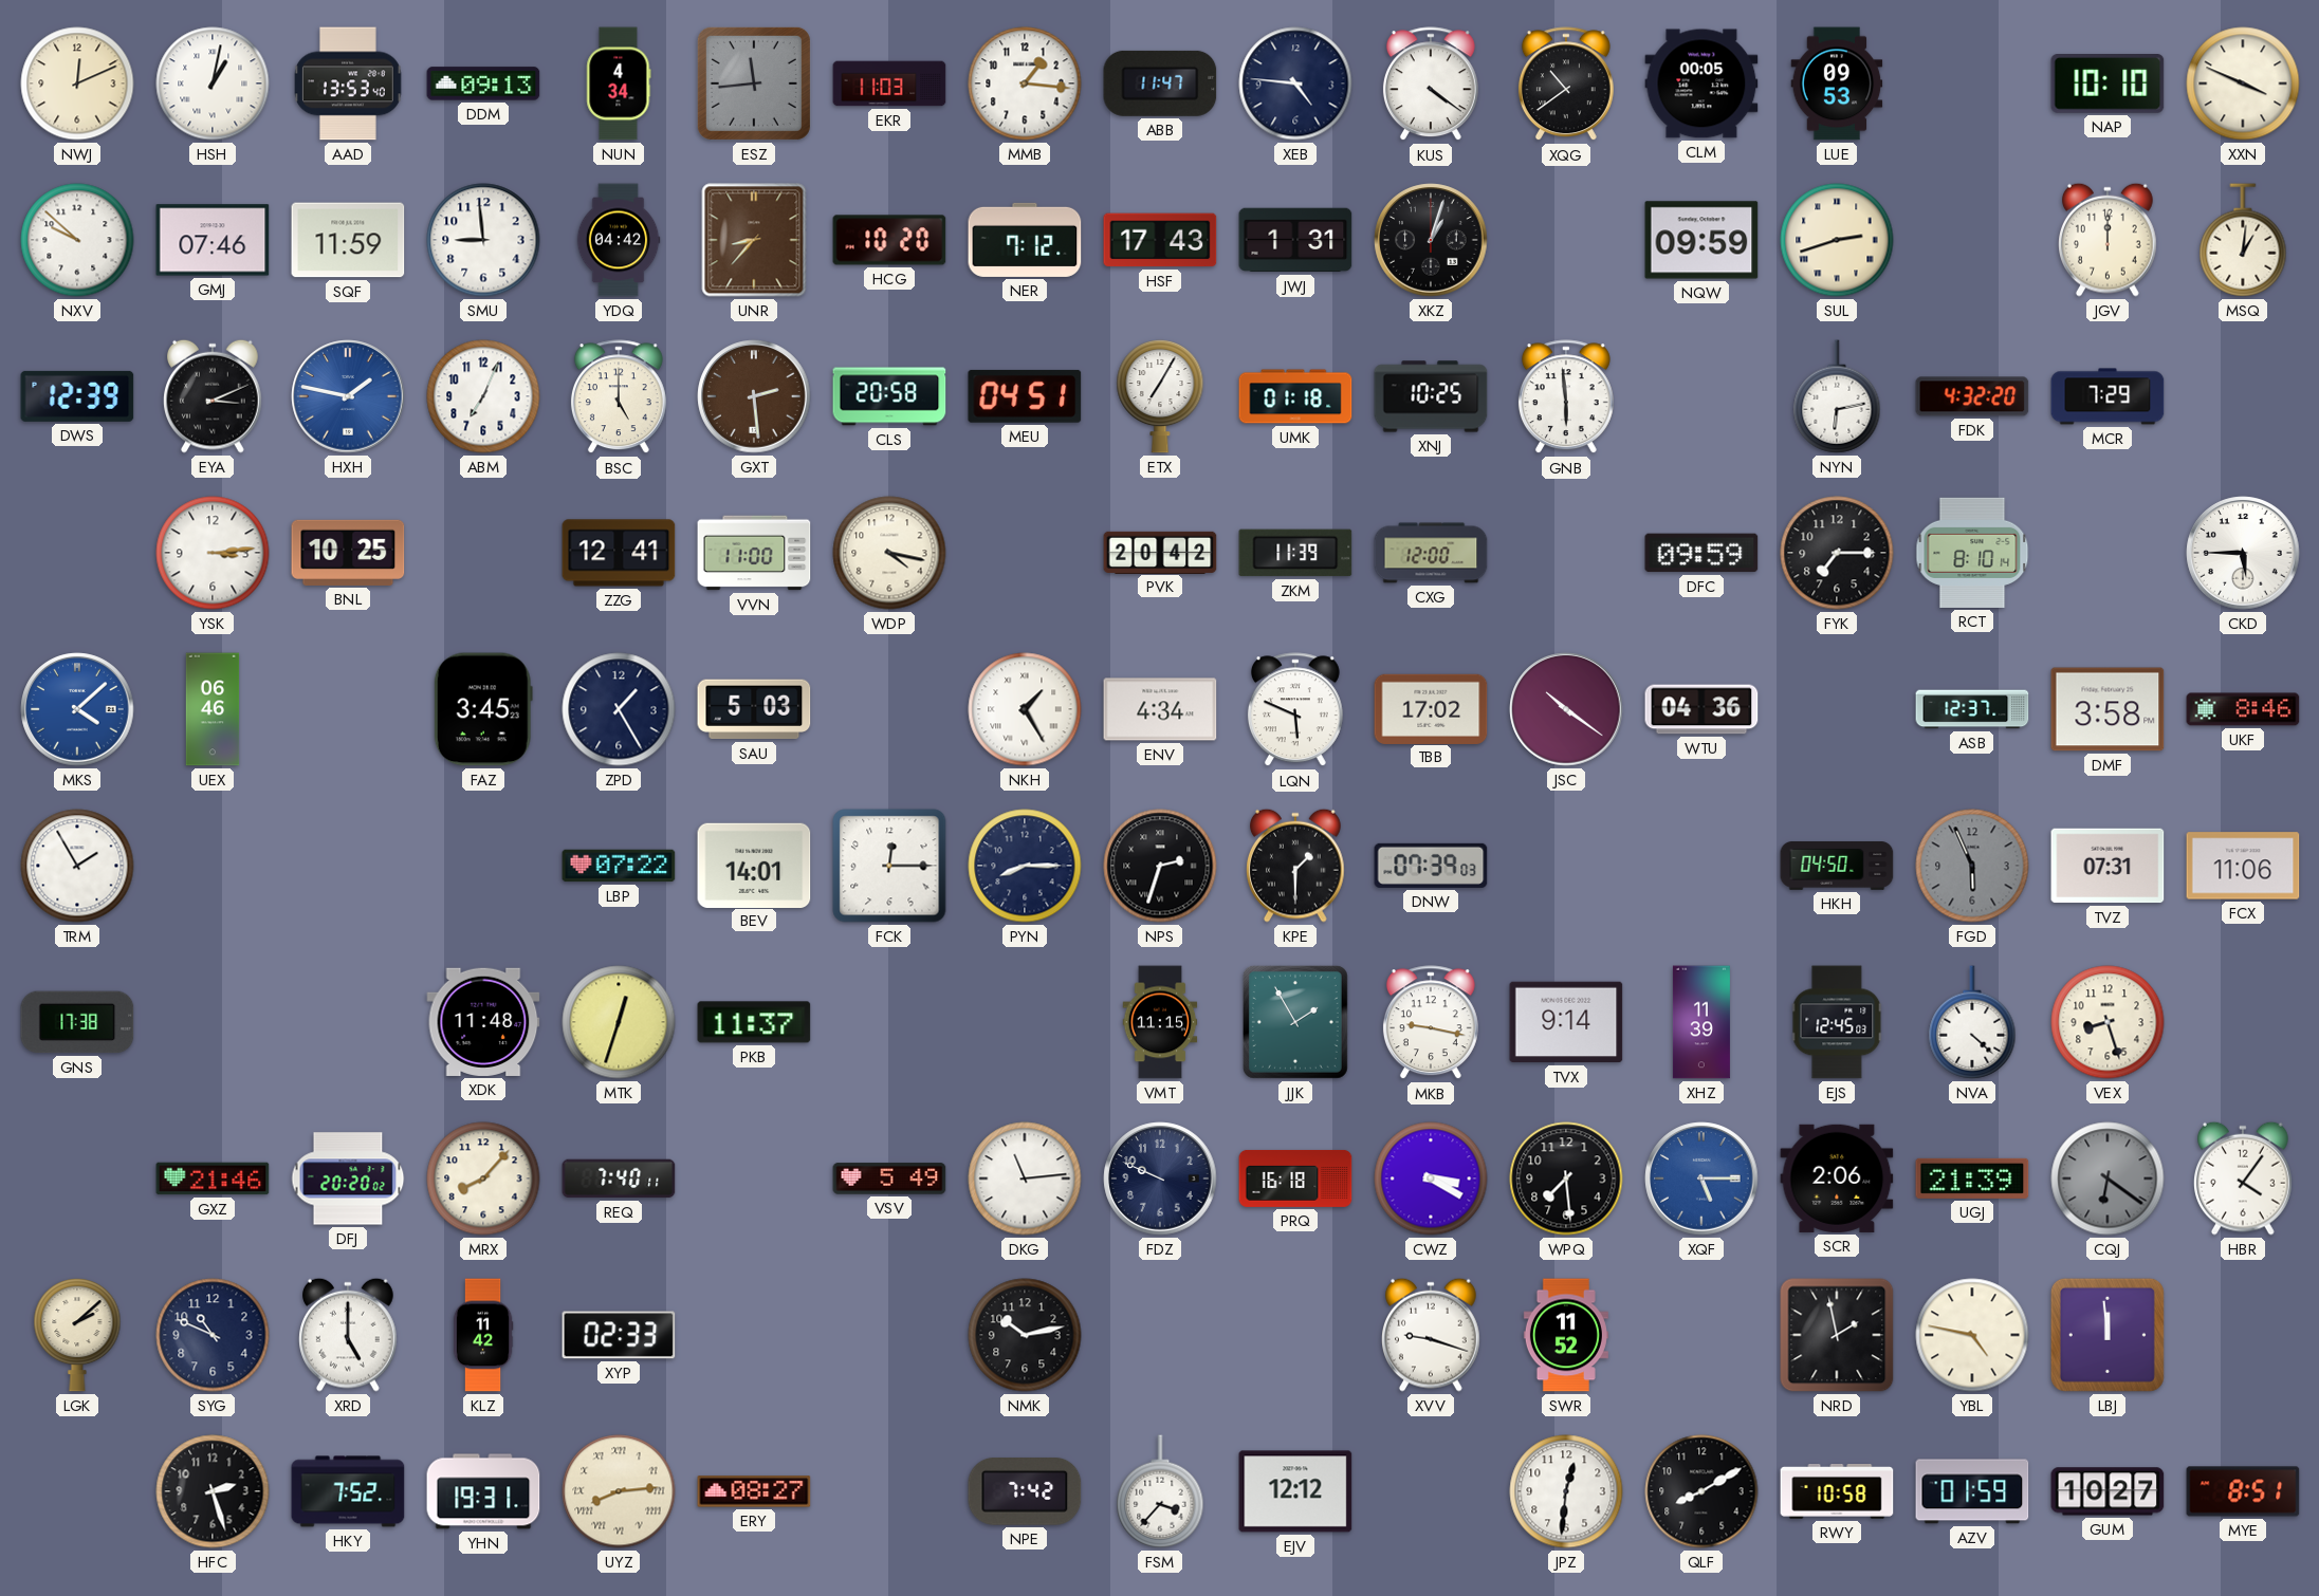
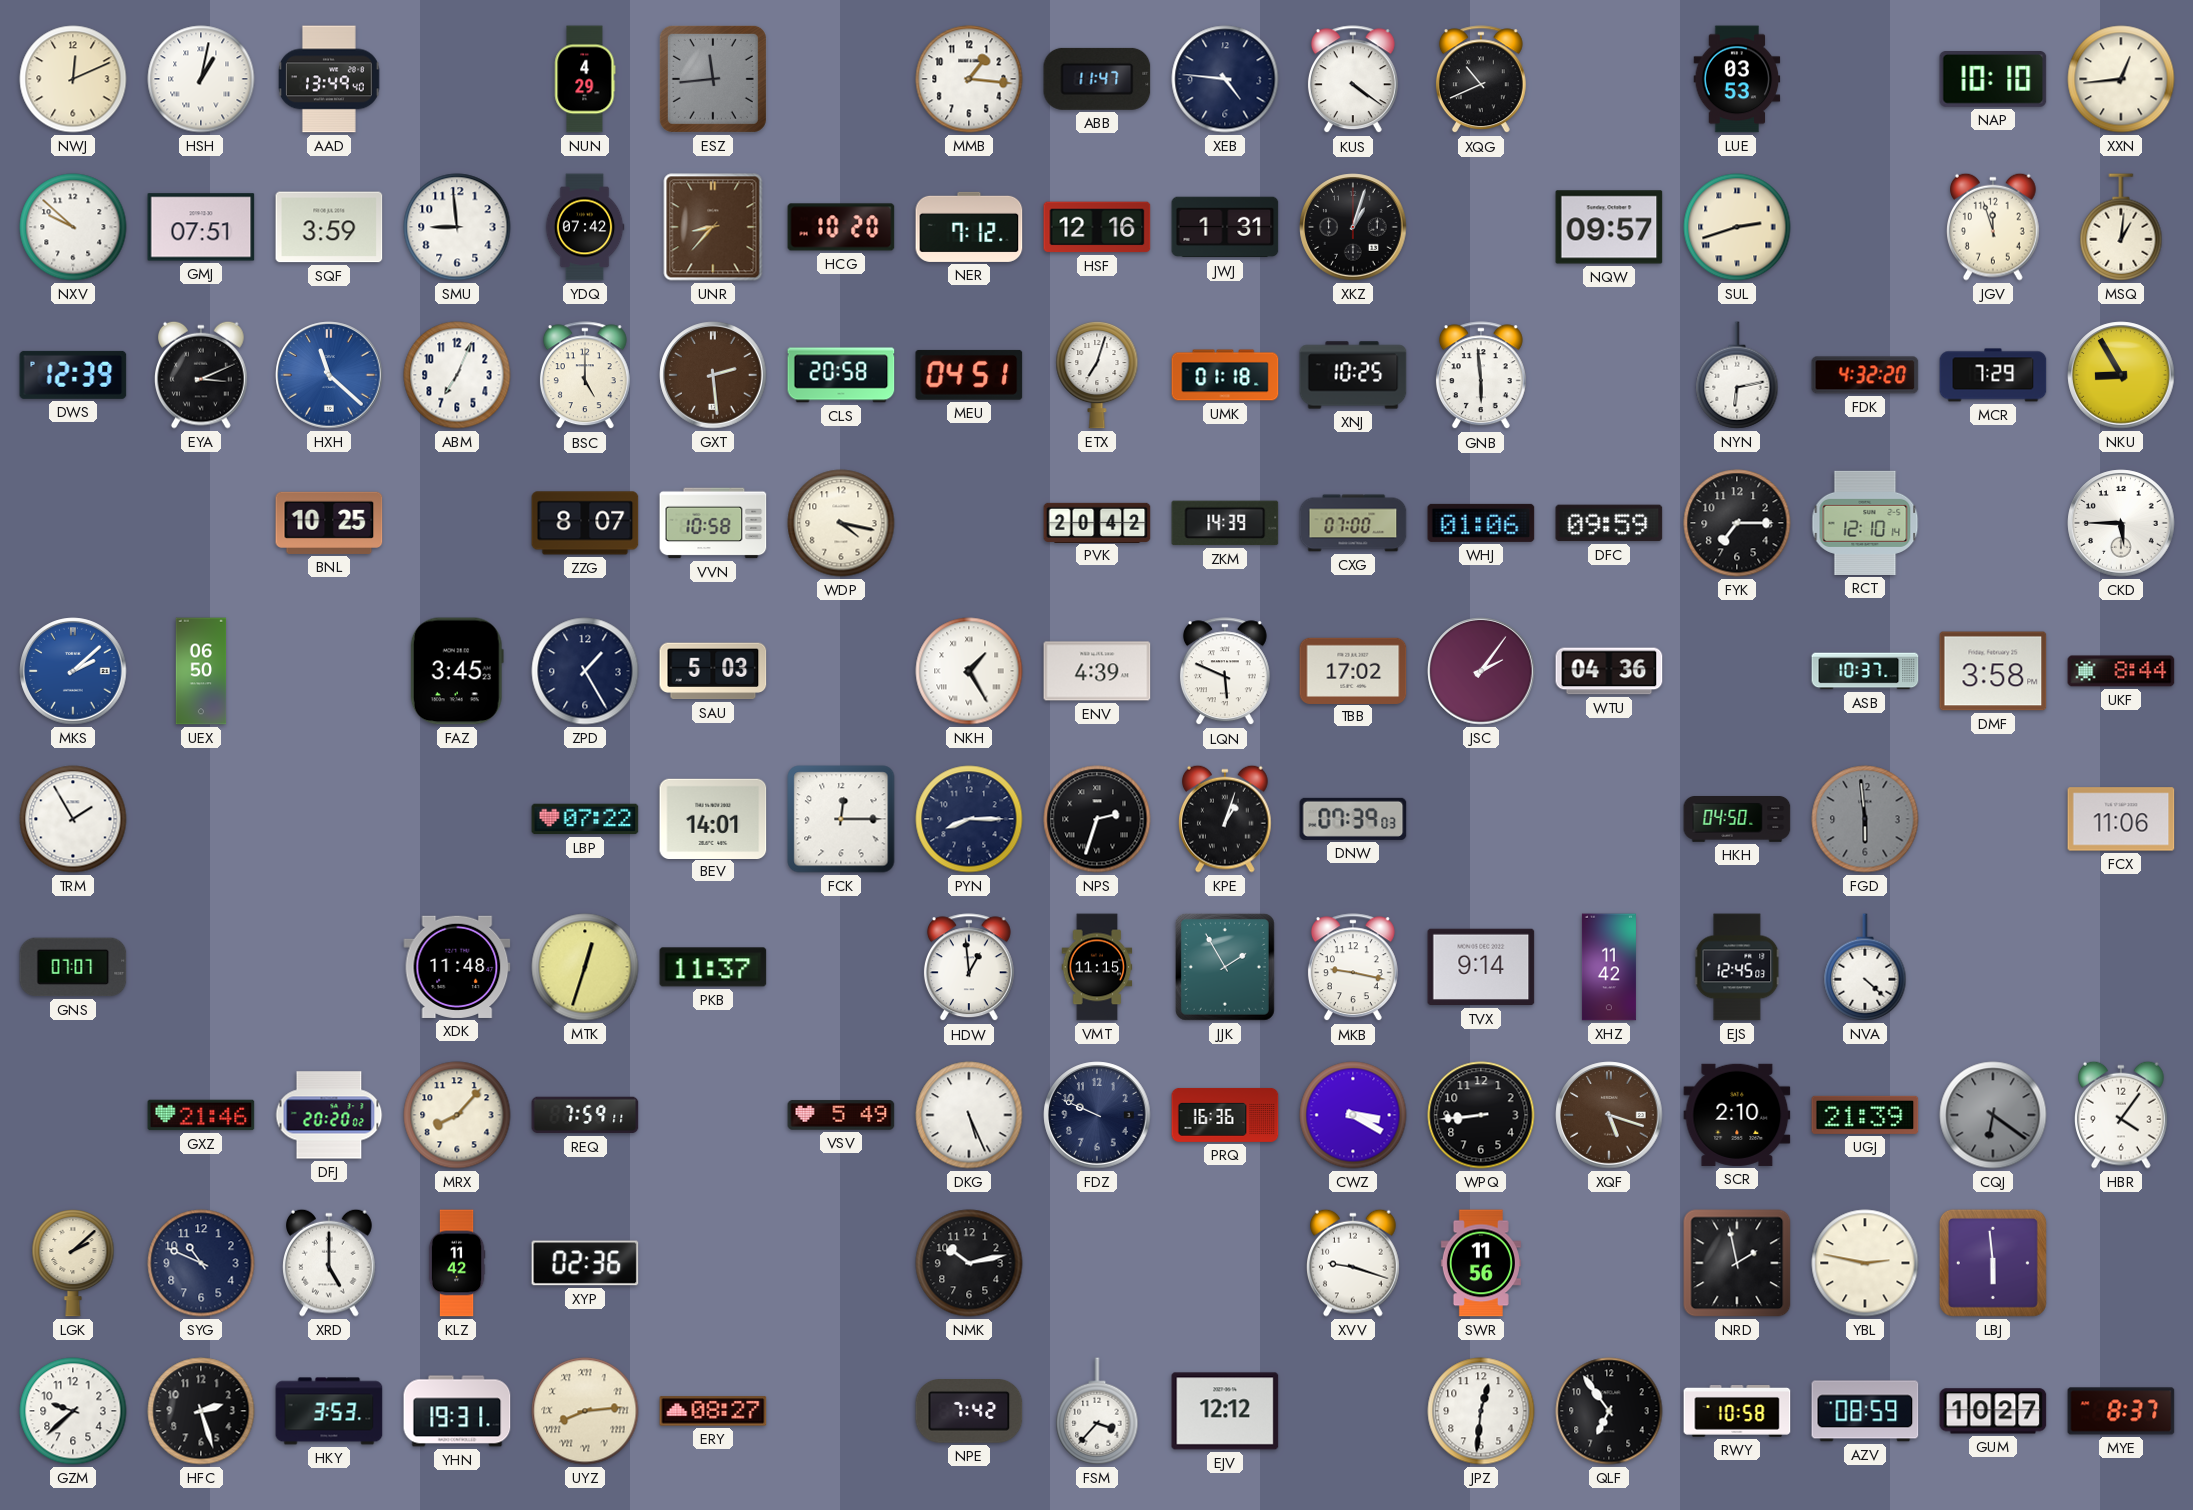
AAD: 13:53 -> 13:49
DDM: 09:13 -> none
NUN: 4:34 -> 4:29
EKR: 11:03 -> none
XQG: 10:39 -> 10:41
CLM: 00:05 -> none
LUE: 09:53 -> 03:53
XXN: 3:49 -> 12:44
GMJ: 07:46 -> 07:51
SQF: 11:59 -> 3:59
YDQ: 04:42 -> 07:42
HSF: 17:43 -> 12:16
NQW: 09:59 -> 09:57
JGV: 12:00 -> 11:57
HXH: 1:47 -> 11:22
ETX: 7:05 -> 7:03
NKU: none -> 8:55
YSK: 3:14 -> none
ZZG: 12:41 -> 8:07
VVN: 11:00 -> 10:58
ZKM: 11:39 -> 14:39
CXG: 12:00 -> 07:00
WHJ: none -> 01:06
RCT: 8:10 -> 12:10
MKS: 4:08 -> 2:08
UEX: 06:46 -> 06:50
ENV: 4:34 -> 4:39
JSC: 10:21 -> 2:06
ASB: 12:37 -> 10:37
UKF: 8:46 -> 8:44
KPE: 1:30 -> 1:03
FGD: 5:56 -> 5:59
TVZ: 07:31 -> none
GNS: 17:38 -> 07:07
HDW: none -> 12:59
XHZ: 11:39 -> 11:42
VEX: 8:27 -> none
REQ: 7:40 -> 7:59
DKG: 11:14 -> 5:26
PRQ: 16:18 -> 16:36
WPQ: 7:29 -> 8:44
XQF: 5:15 -> 5:18
XQF dial: blue -> brown
SCR: 2:06 -> 2:10
XYP: 02:33 -> 02:36
SWR: 11:52 -> 11:56
YBL: 4:47 -> 2:47
LBJ: 11:59 -> 5:59
GZM: none -> 9:38
HKY: 7:52 -> 3:53
QLF: 8:10 -> 6:54
AZV: 01:59 -> 08:59
MYE: 8:51 -> 8:37
